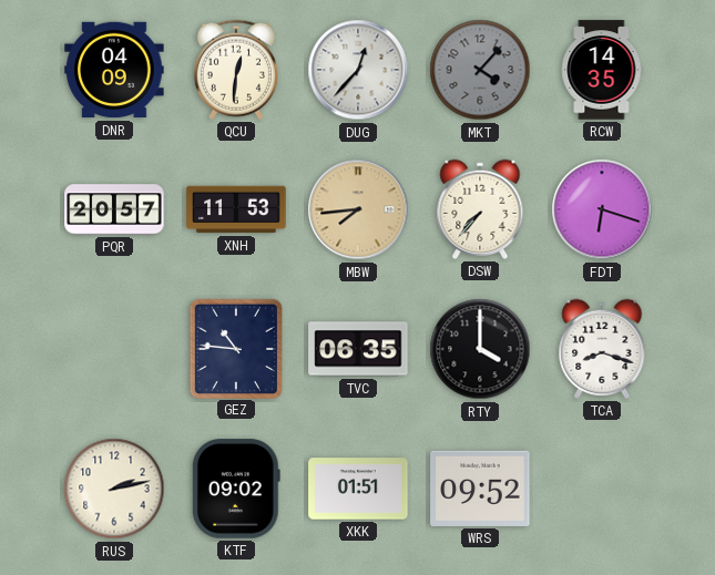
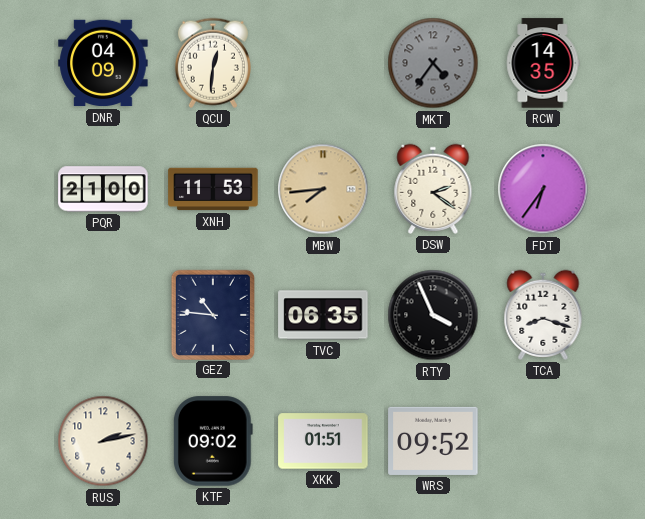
DUG: 12:37 -> none
MKT: 4:07 -> 4:36
PQR: 20:57 -> 21:00
DSW: 7:37 -> 2:21
FDT: 6:18 -> 6:36
RTY: 4:00 -> 3:56
